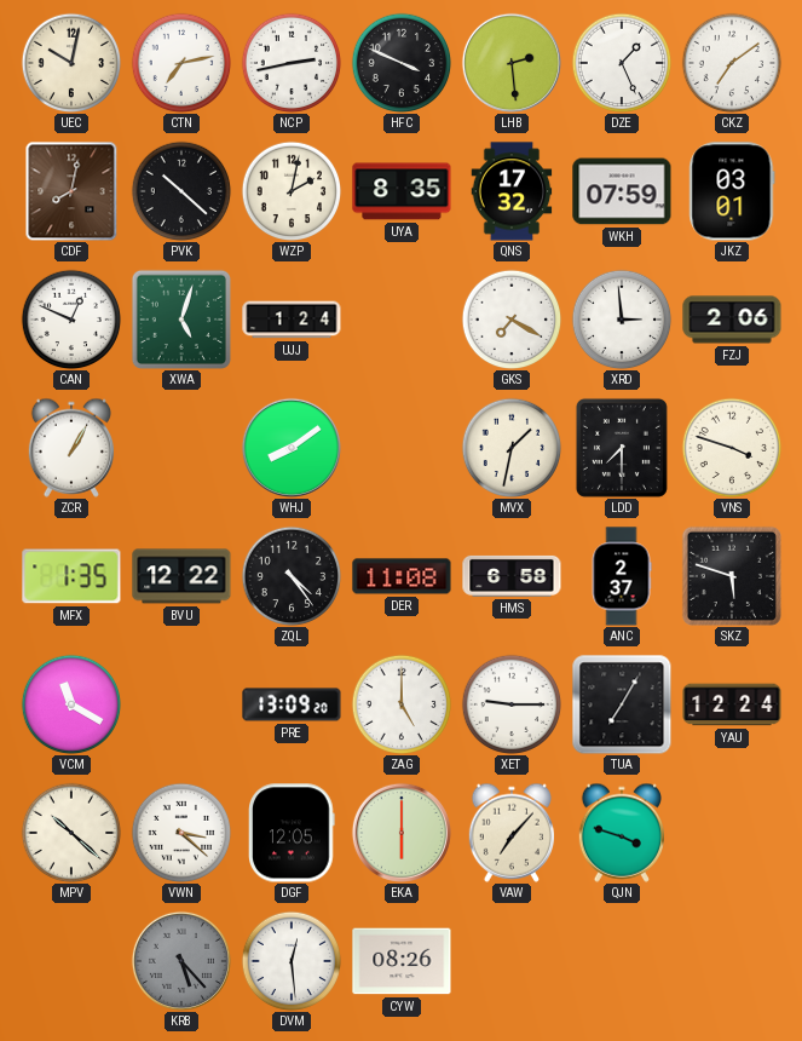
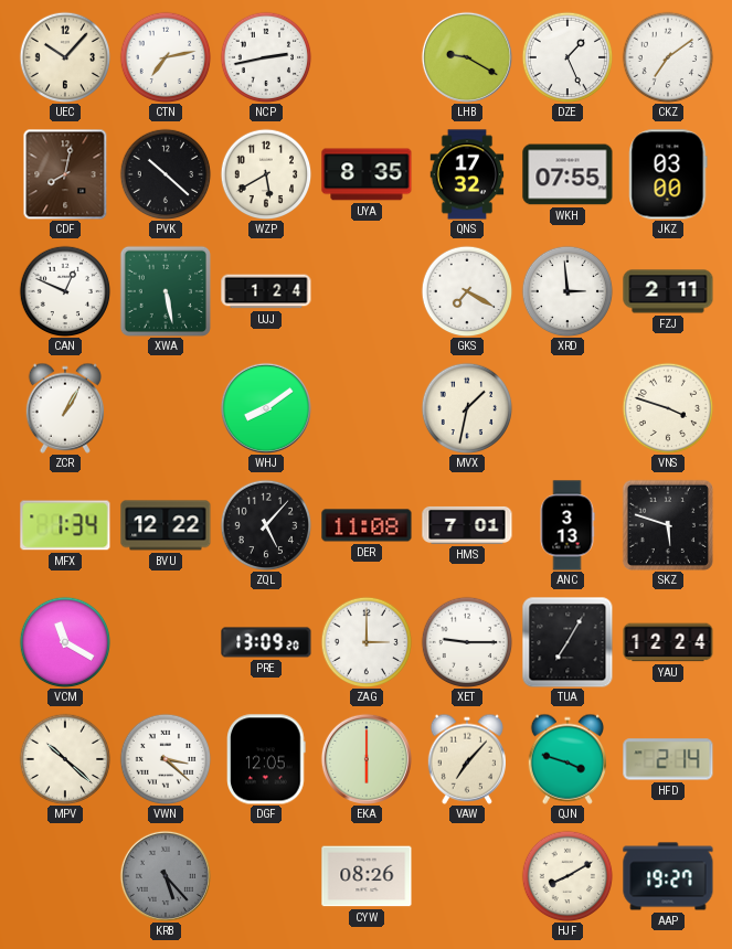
UEC: 10:02 -> 10:07
HFC: 3:49 -> none
LHB: 2:29 -> 9:20
WZP: 2:02 -> 5:40
WKH: 07:59 -> 07:55
JKZ: 03:01 -> 03:00
XWA: 5:03 -> 5:28
FZJ: 2:06 -> 2:11
LDD: 7:30 -> none
MFX: 1:35 -> 1:34
ZQL: 4:24 -> 5:07
HMS: 6:58 -> 7:01
ANC: 2:37 -> 3:13
ZAG: 5:00 -> 3:00
HFD: none -> 2:14
DVM: 12:29 -> none
HJF: none -> 8:10
AAP: none -> 19:27
